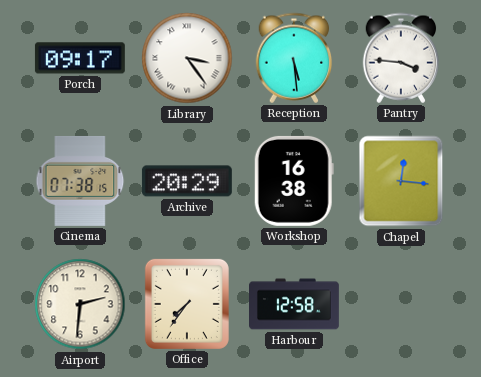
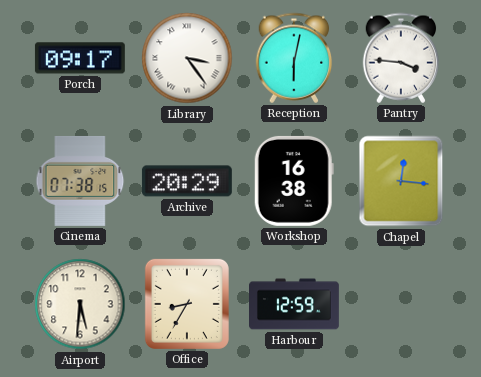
Reception: 5:29 -> 6:02
Airport: 2:31 -> 5:31
Office: 7:36 -> 8:35
Harbour: 12:58 -> 12:59
